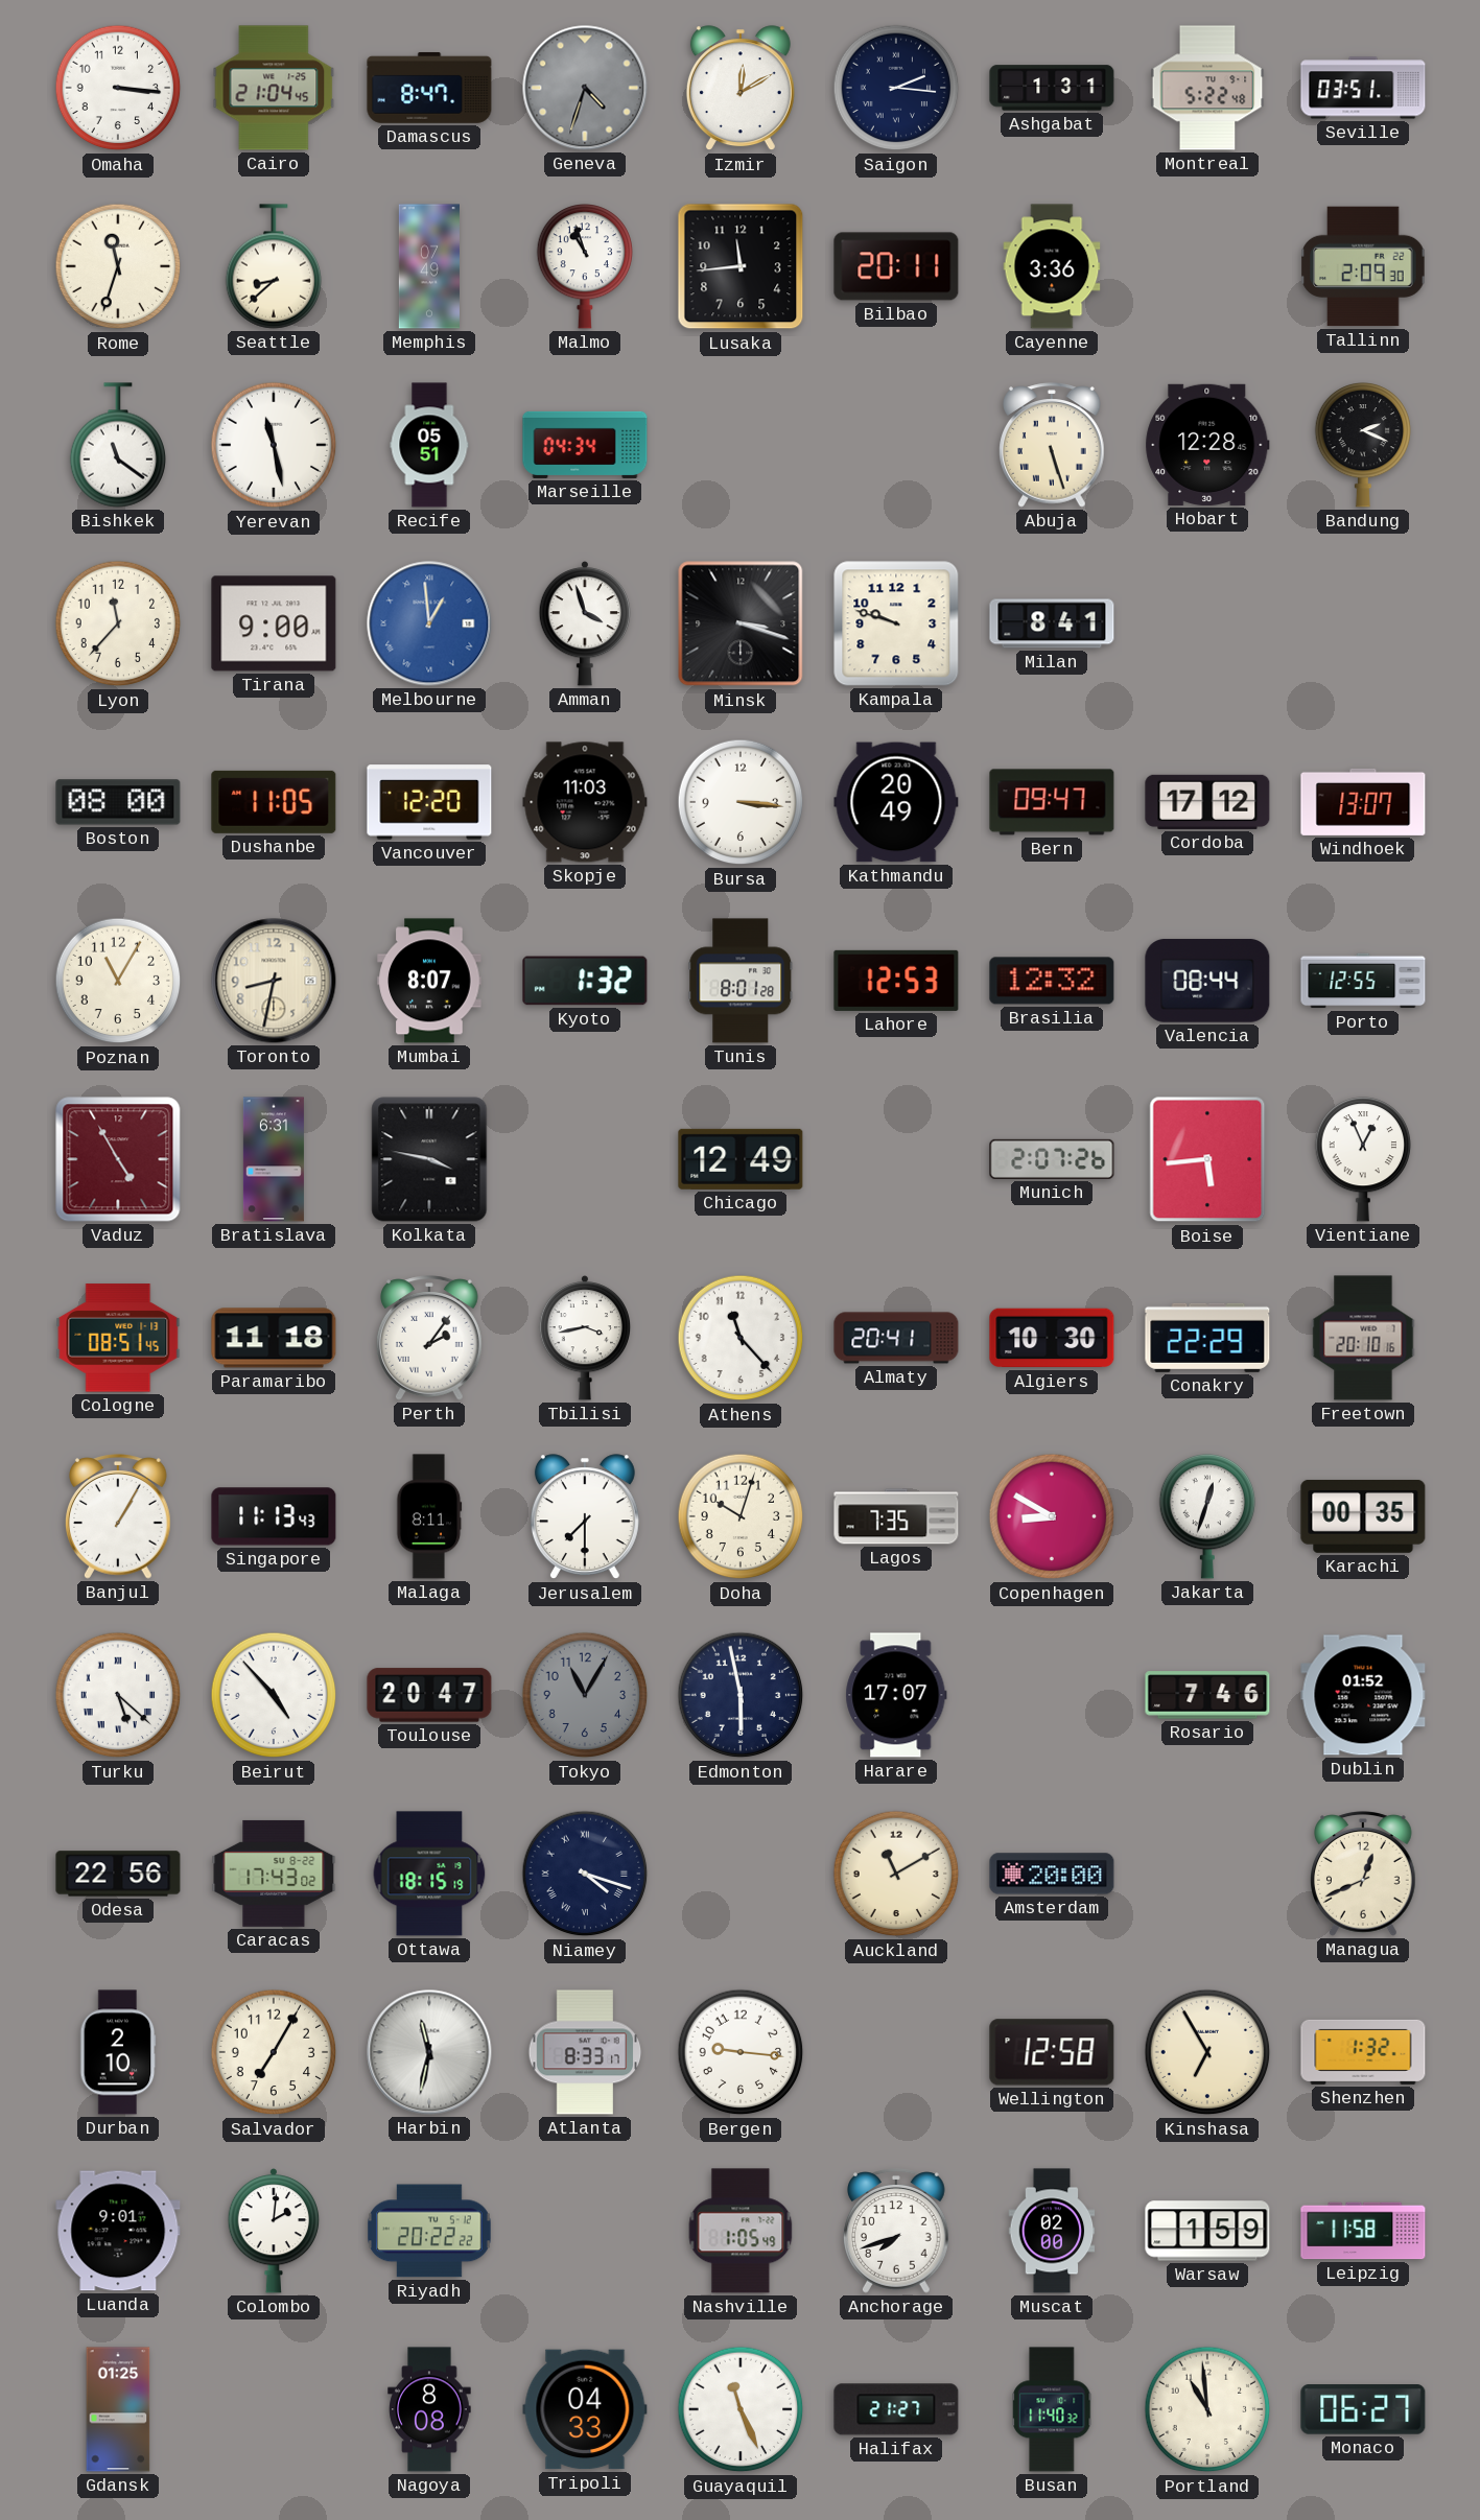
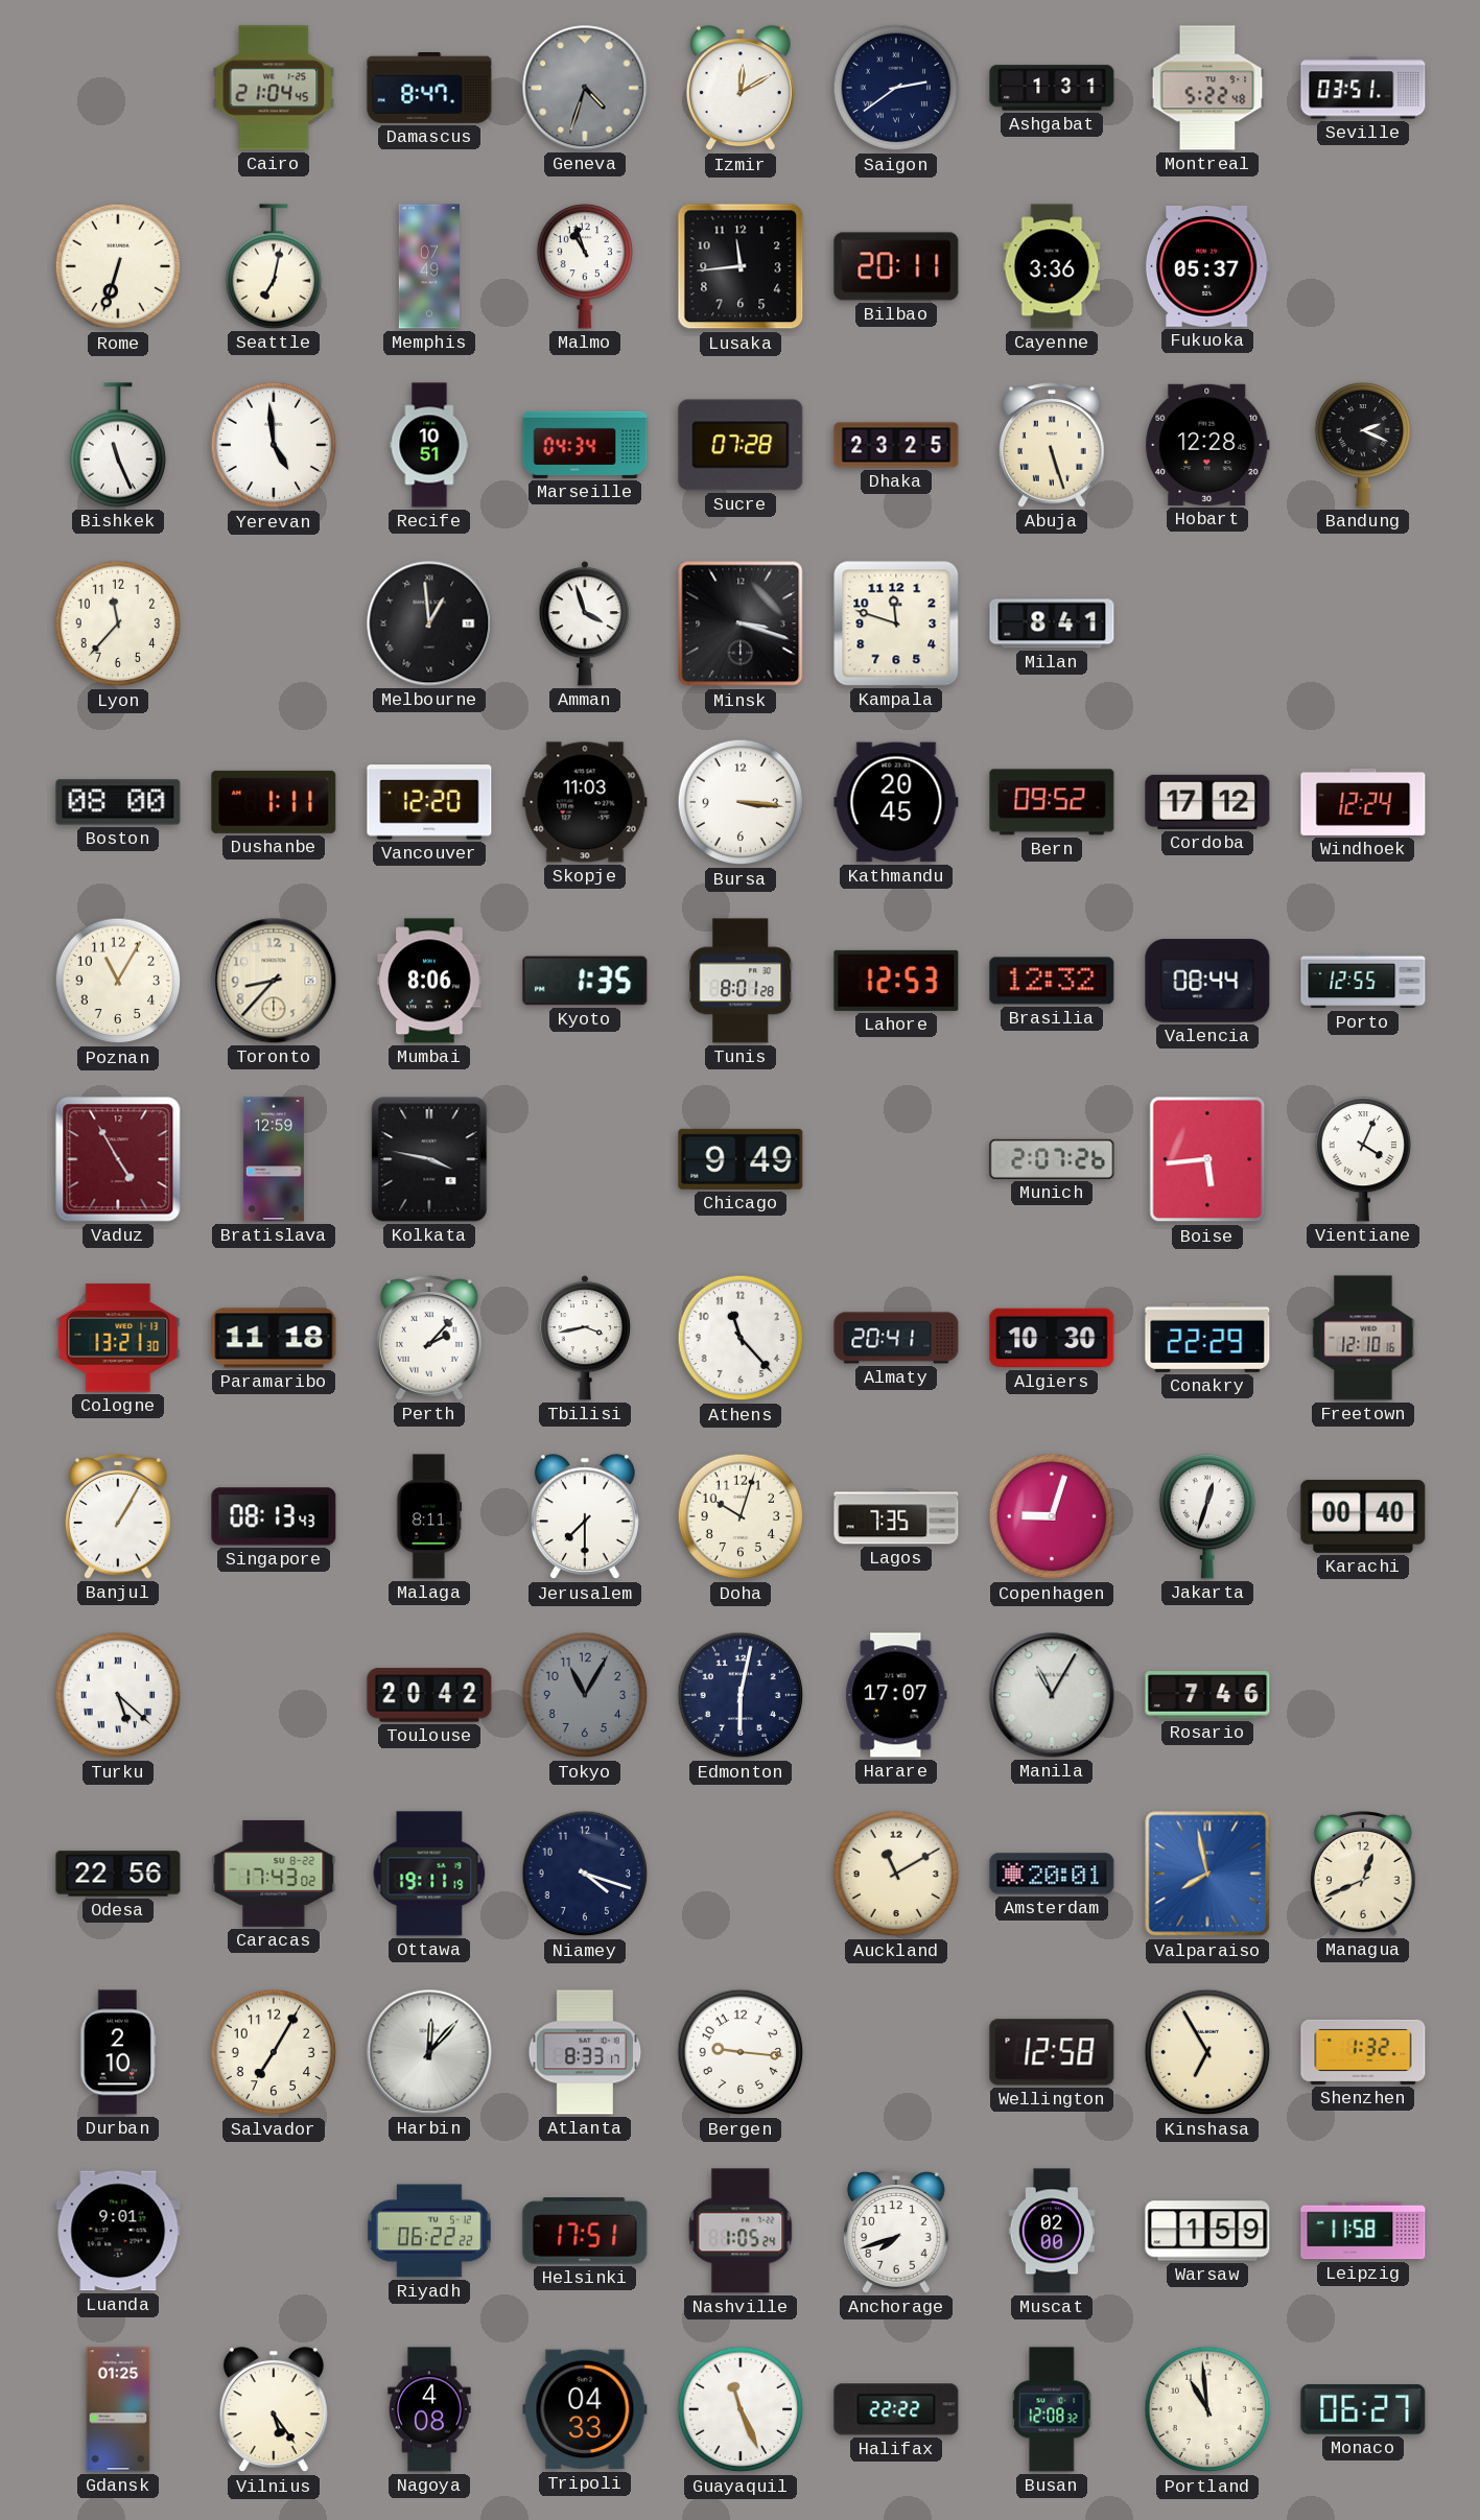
Omaha: 3:16 -> none
Saigon: 2:16 -> 2:39
Rome: 11:33 -> 6:33
Seattle: 8:38 -> 7:02
Fukuoka: none -> 05:37
Tallinn: 2:09 -> none
Bishkek: 11:21 -> 11:26
Yerevan: 11:28 -> 4:59
Recife: 05:51 -> 10:51
Sucre: none -> 07:28
Dhaka: none -> 23:25
Tirana: 9:00 -> none
Melbourne dial: blue -> black
Kampala: 9:48 -> 11:48
Dushanbe: 11:05 -> 1:11
Kathmandu: 20:49 -> 20:45
Bern: 09:47 -> 09:52
Windhoek: 13:07 -> 12:24
Toronto: 8:32 -> 8:37
Mumbai: 8:07 -> 8:06
Kyoto: 1:32 -> 1:35
Bratislava: 6:31 -> 12:59
Chicago: 12:49 -> 9:49
Vientiane: 12:56 -> 4:04
Cologne: 08:51 -> 13:21
Perth: 2:06 -> 2:07
Freetown: 20:10 -> 12:10
Singapore: 11:13 -> 08:13
Copenhagen: 8:50 -> 9:03
Karachi: 00:35 -> 00:40
Beirut: 4:53 -> none
Toulouse: 20:47 -> 20:42
Edmonton: 5:58 -> 6:02
Manila: none -> 11:05
Dublin: 01:52 -> none
Ottawa: 18:15 -> 19:11
Niamey numerals: Roman -> Arabic
Amsterdam: 20:00 -> 20:01
Valparaiso: none -> 7:58
Harbin: 11:32 -> 12:07
Colombo: 2:01 -> none
Riyadh: 20:22 -> 06:22
Helsinki: none -> 17:51
Nashville: 1:05:49 -> 1:05:24
Vilnius: none -> 5:24
Nagoya: 8:08 -> 4:08
Halifax: 21:27 -> 22:22
Busan: 11:40 -> 12:08
